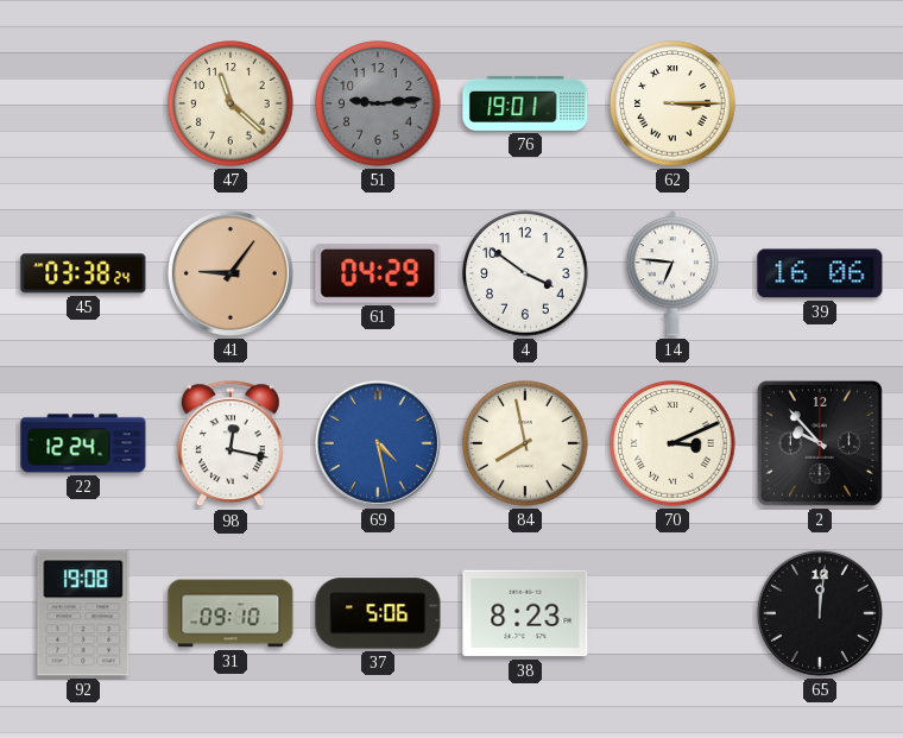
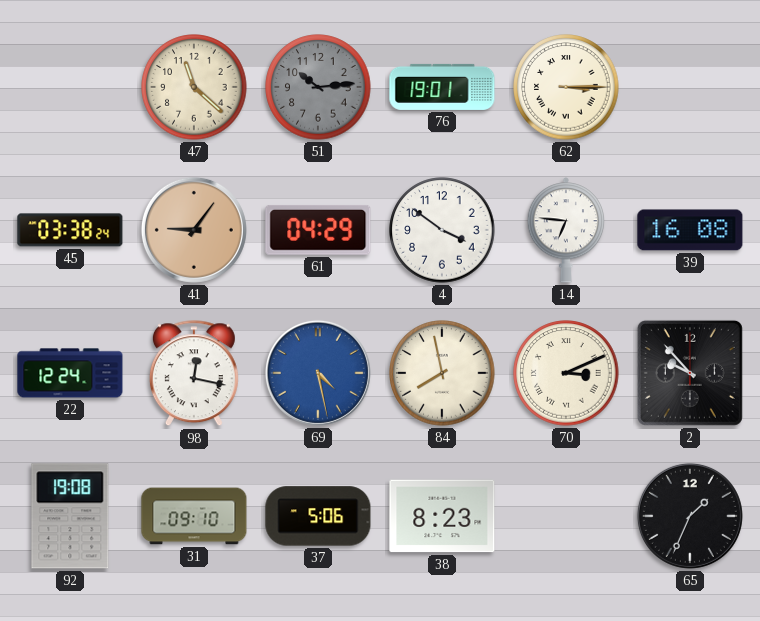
51: 9:14 -> 10:14
39: 16:06 -> 16:08
65: 12:01 -> 1:34
